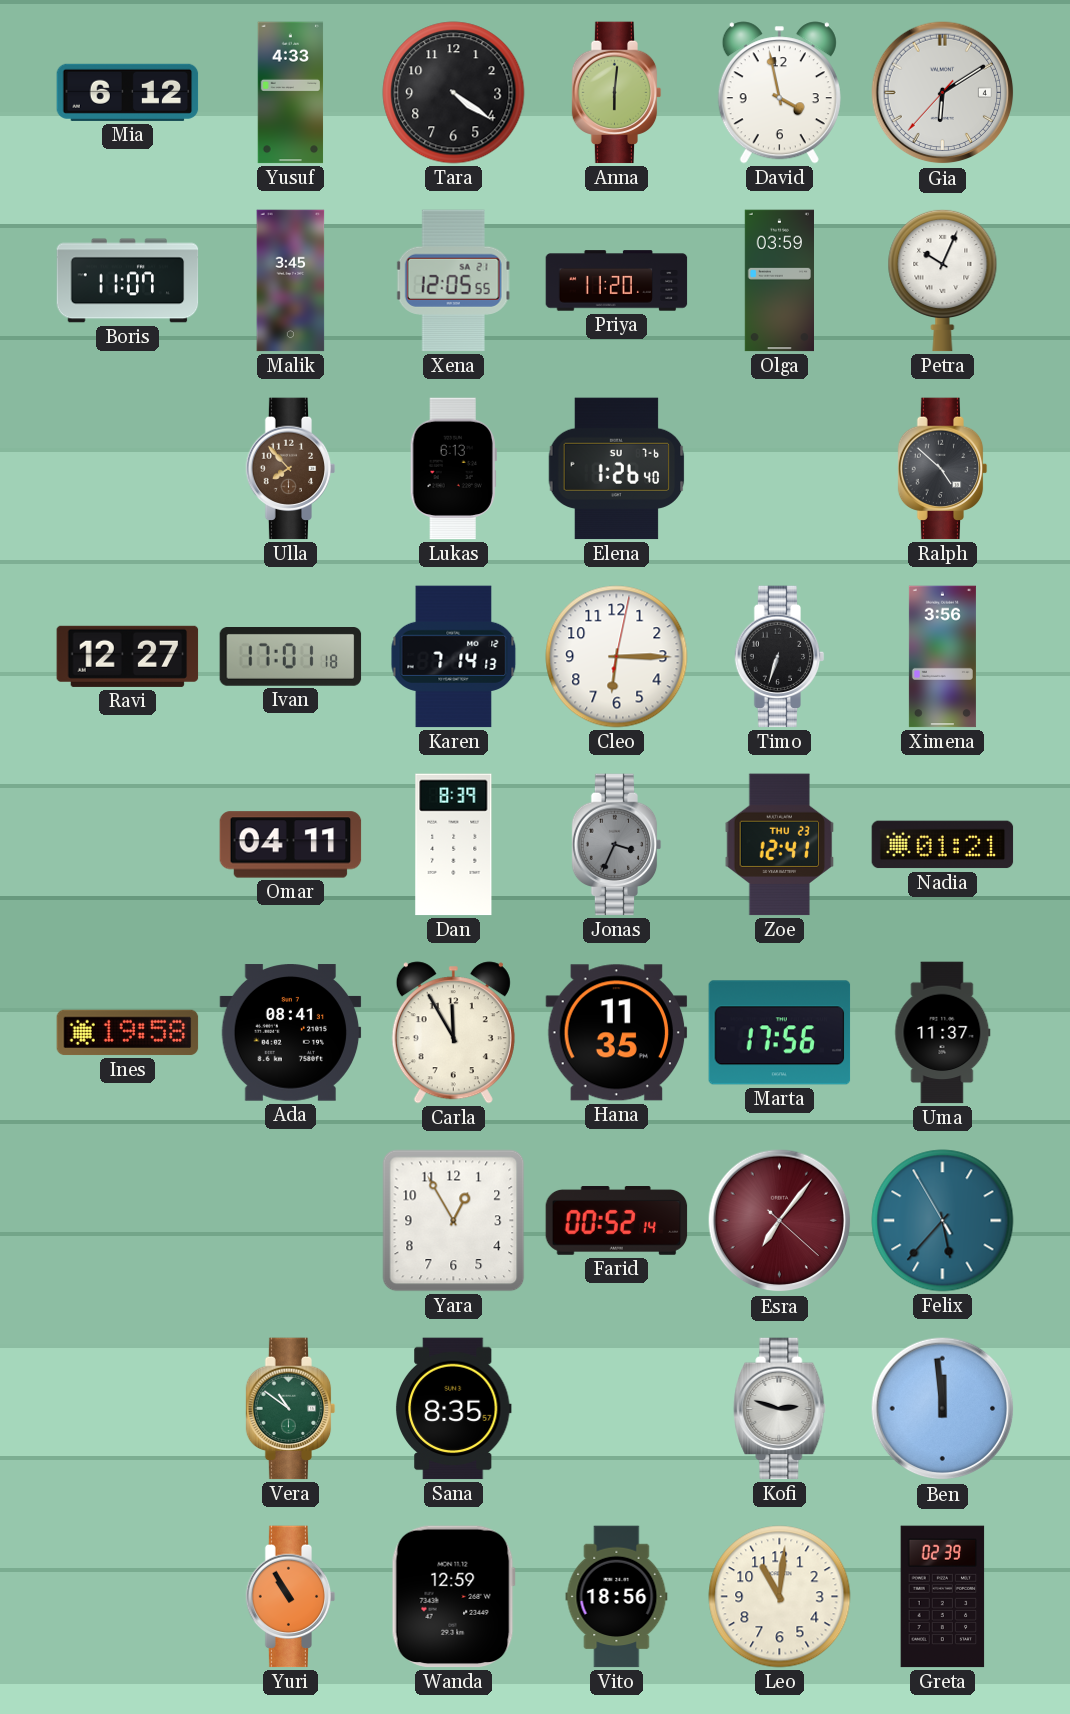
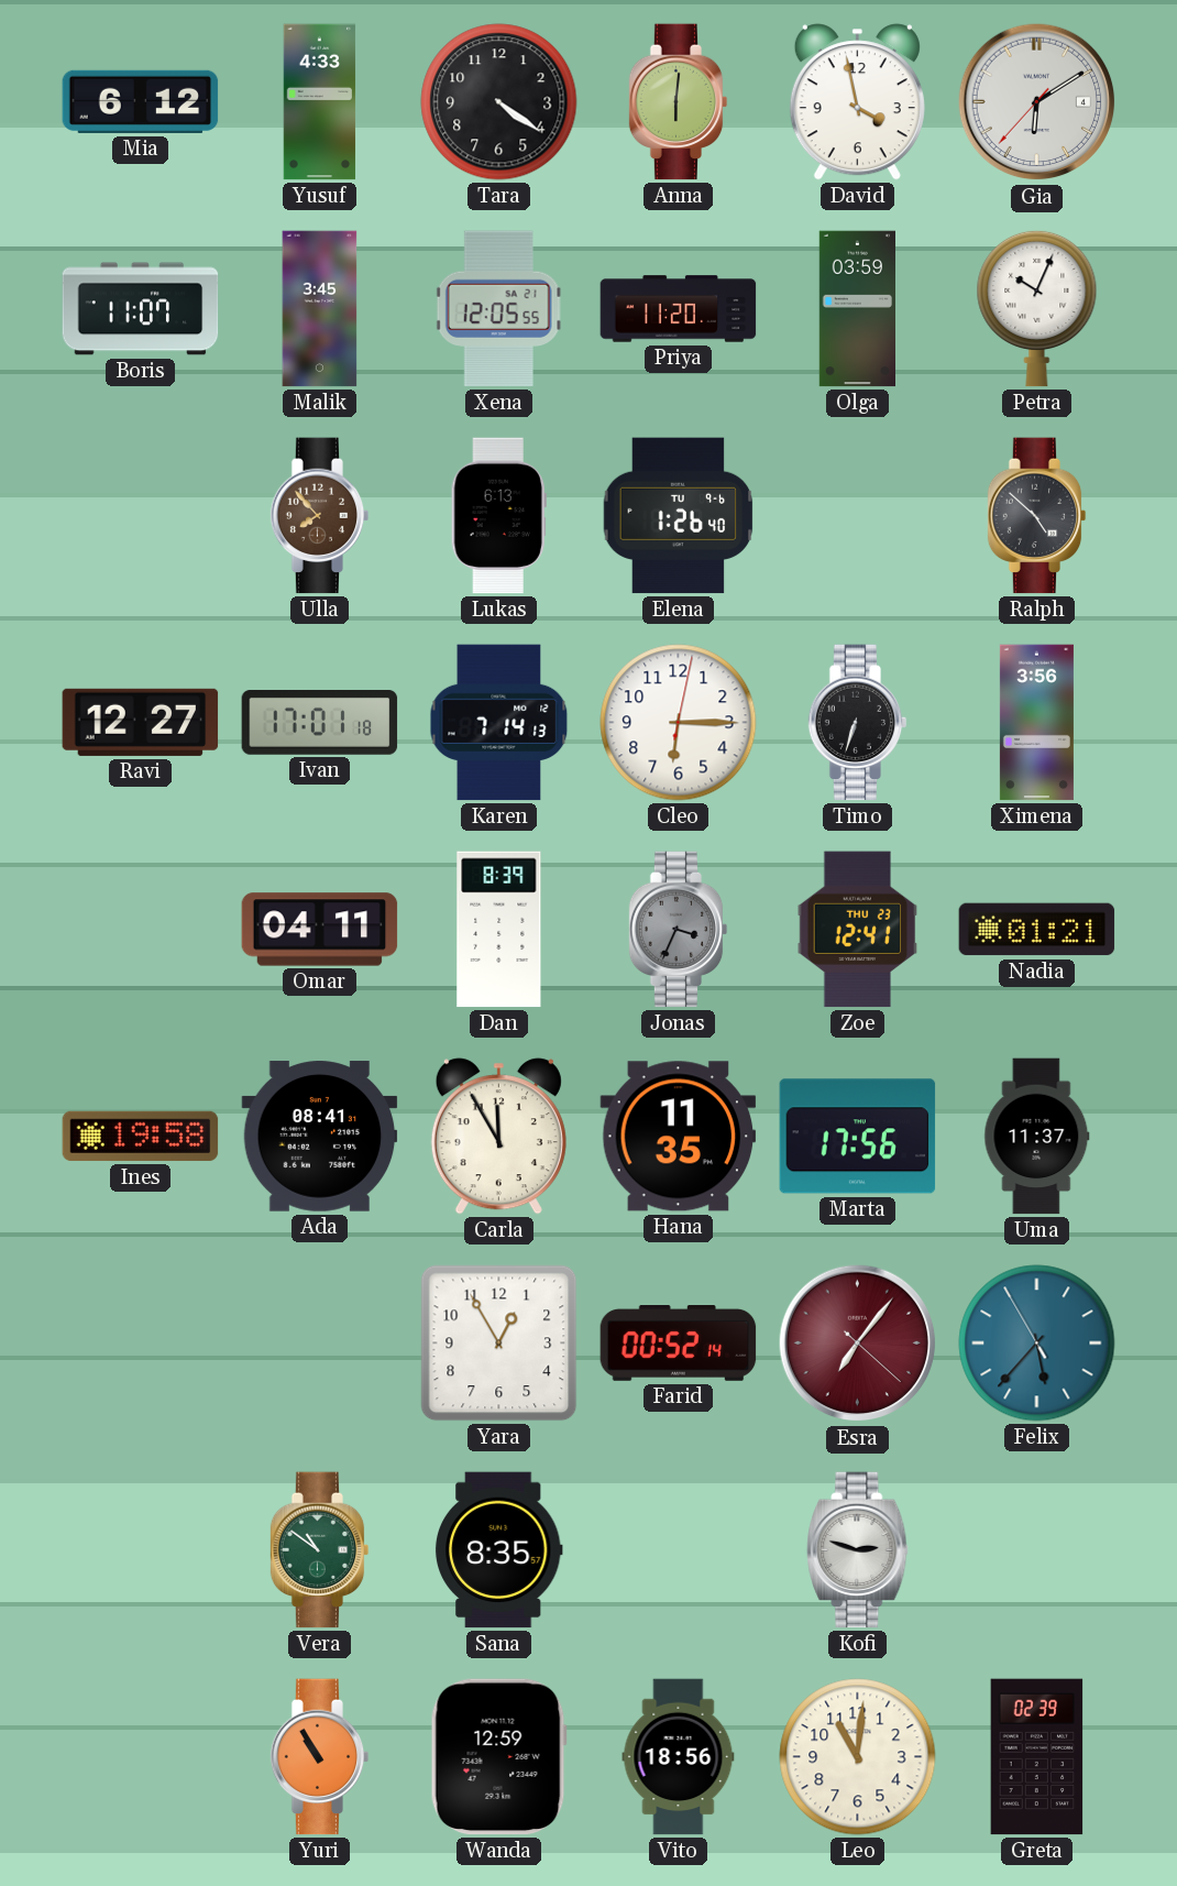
Elena date: SU 7-6 -> TU 9-6
Ben: 11:59 -> none
